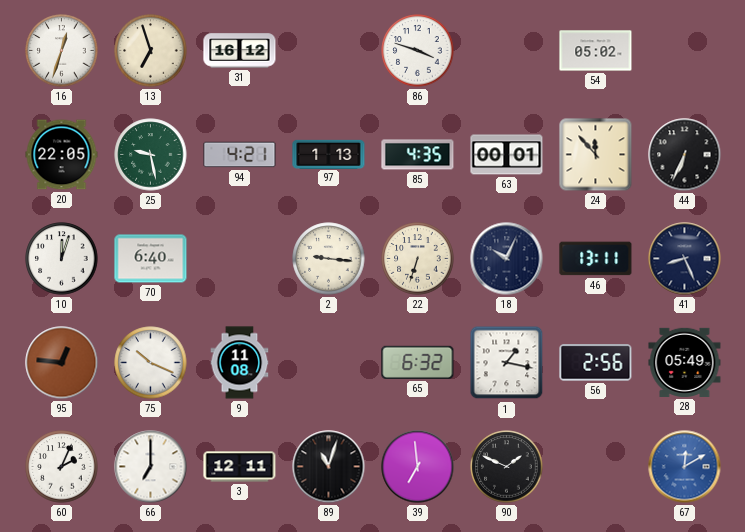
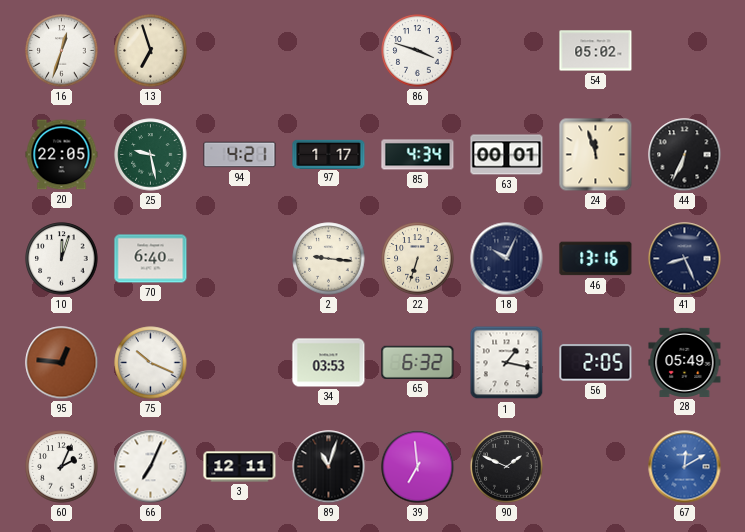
31: 16:12 -> none
97: 1:13 -> 1:17
85: 4:35 -> 4:34
24: 11:53 -> 11:57
46: 13:11 -> 13:16
9: 11:08 -> none
34: none -> 03:53
56: 2:56 -> 2:05
66: 7:00 -> 7:04
